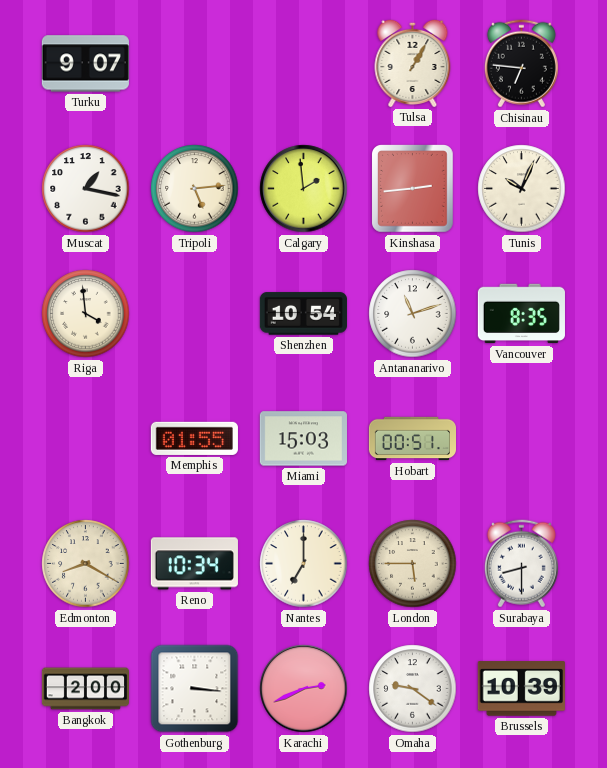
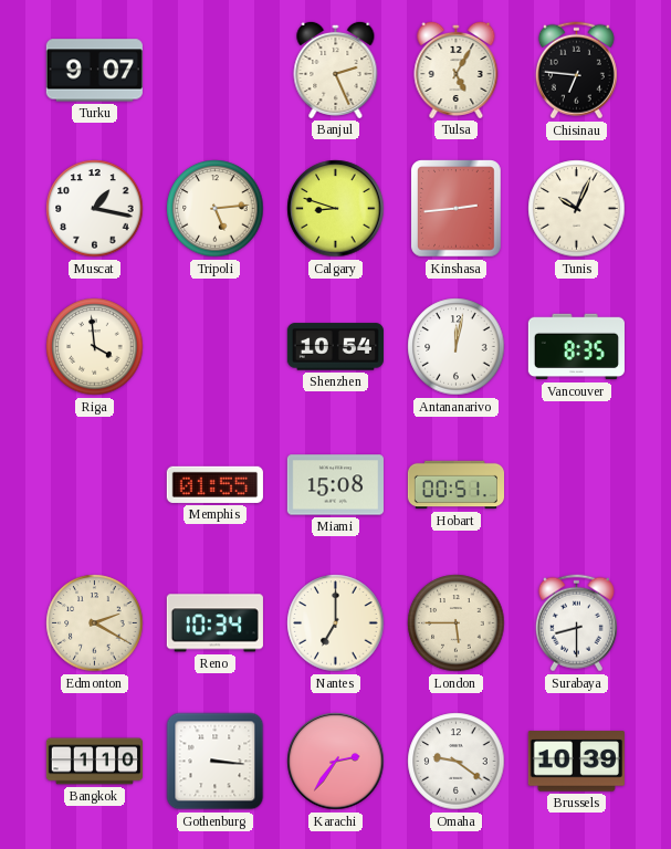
Banjul: none -> 2:26
Tulsa: 1:05 -> 5:05
Calgary: 1:59 -> 8:48
Antananarivo: 11:12 -> 12:02
Miami: 15:03 -> 15:08
Edmonton: 8:20 -> 2:20
Bangkok: 2:00 -> 1:10
Karachi: 2:41 -> 2:36
